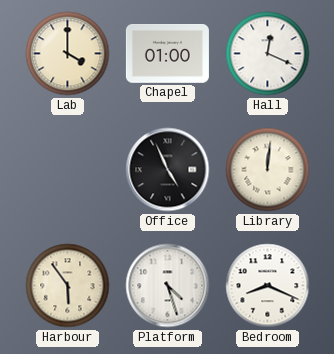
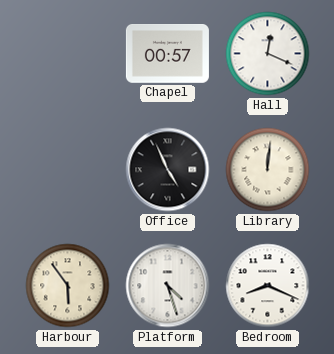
Lab: 4:00 -> none
Chapel: 01:00 -> 00:57
